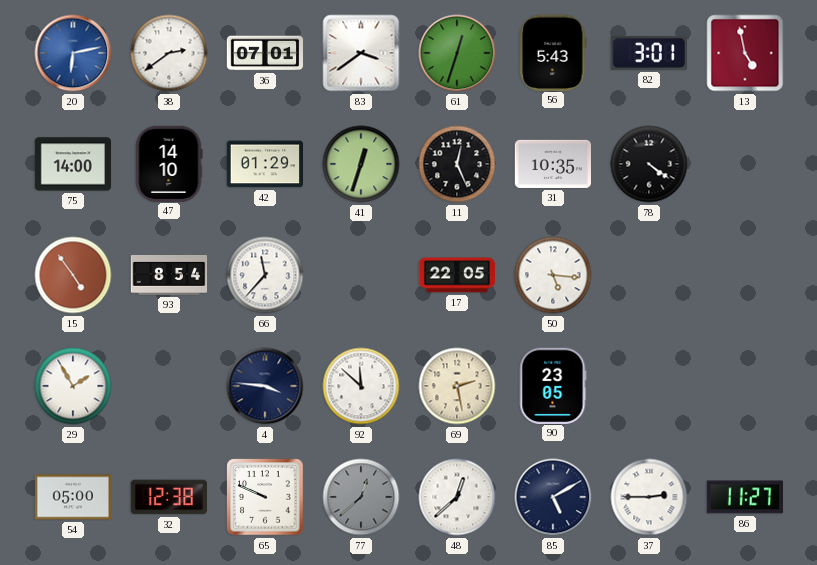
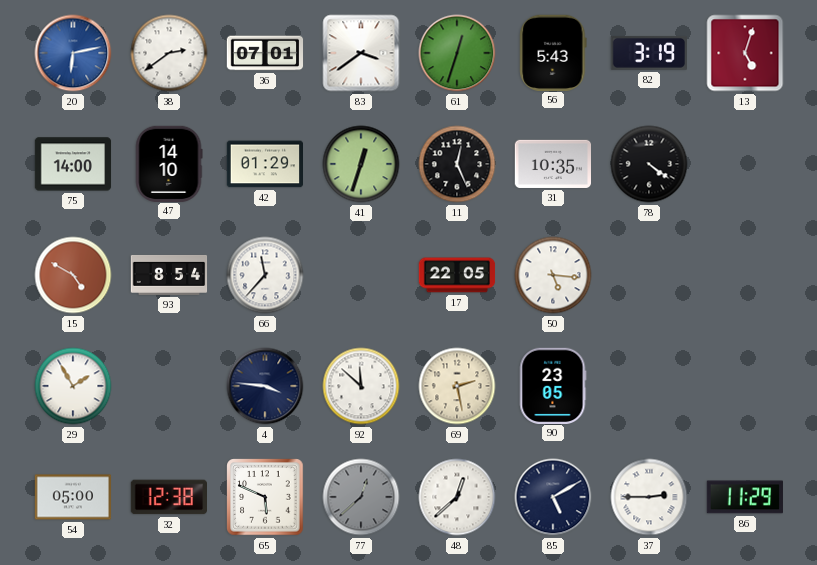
82: 3:01 -> 3:19
13: 4:58 -> 5:03
15: 4:54 -> 4:50
65: 9:49 -> 5:49
86: 11:27 -> 11:29
